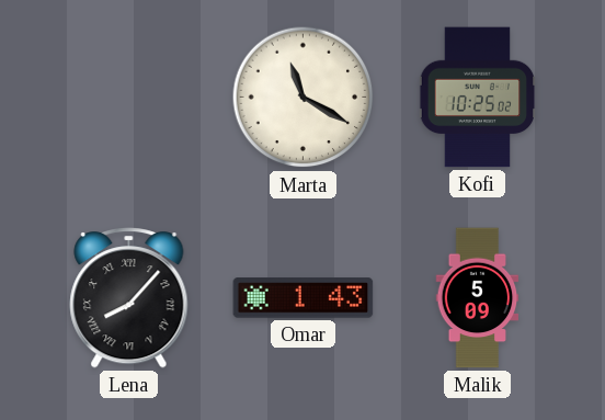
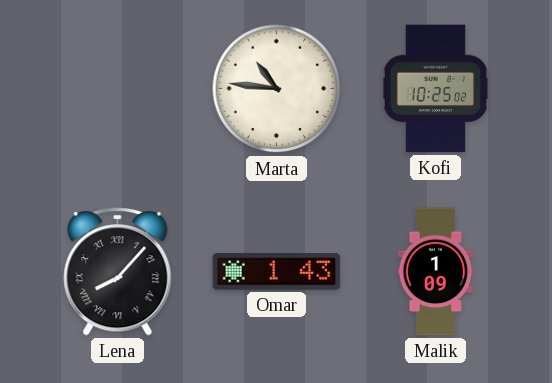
Marta: 11:20 -> 10:46
Malik: 5:09 -> 1:09
